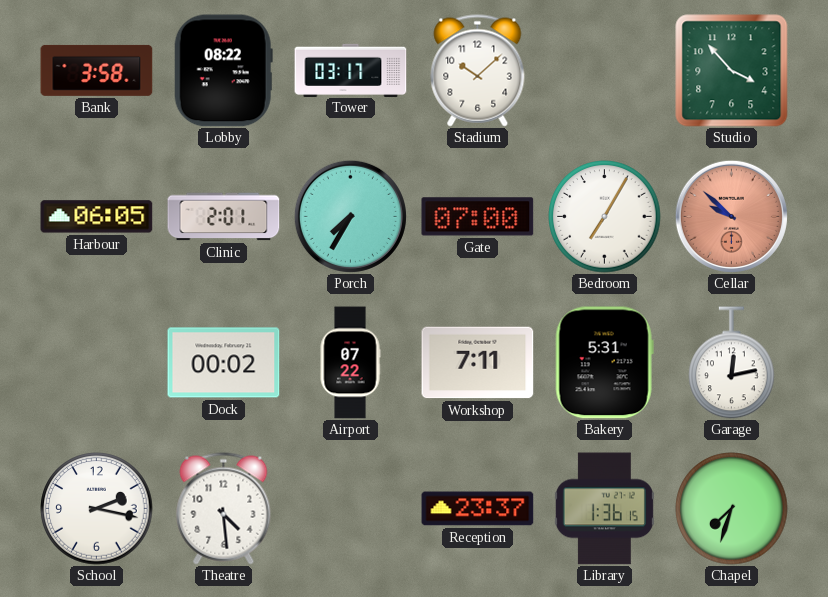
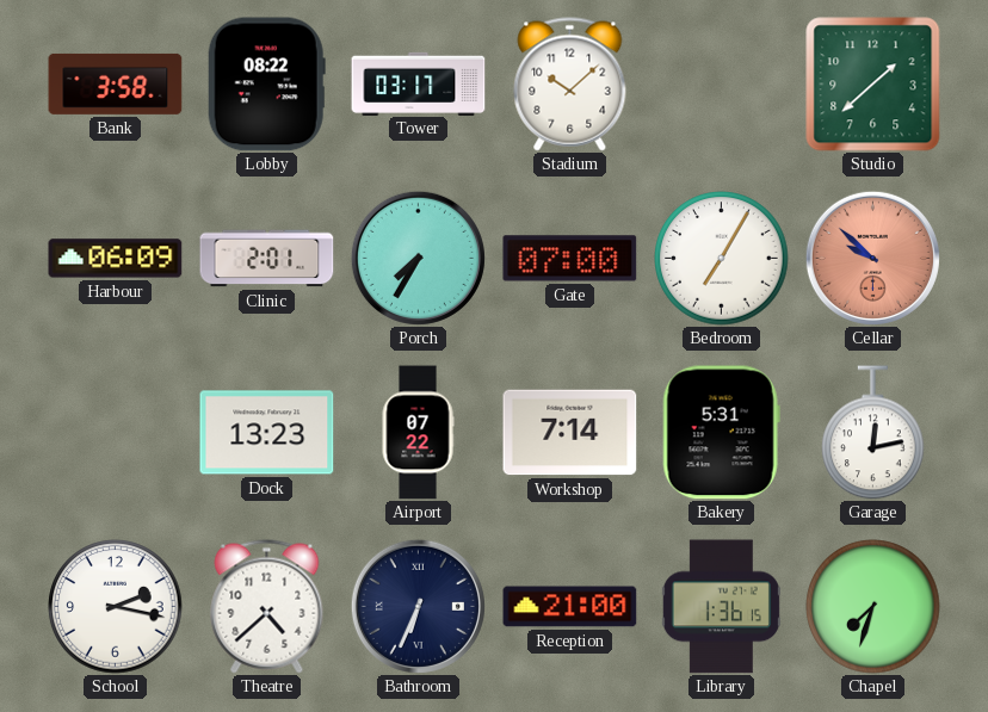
Studio: 3:53 -> 1:38
Harbour: 06:05 -> 06:09
Dock: 00:02 -> 13:23
Workshop: 7:11 -> 7:14
Theatre: 4:29 -> 4:38
Bathroom: none -> 6:34
Reception: 23:37 -> 21:00
